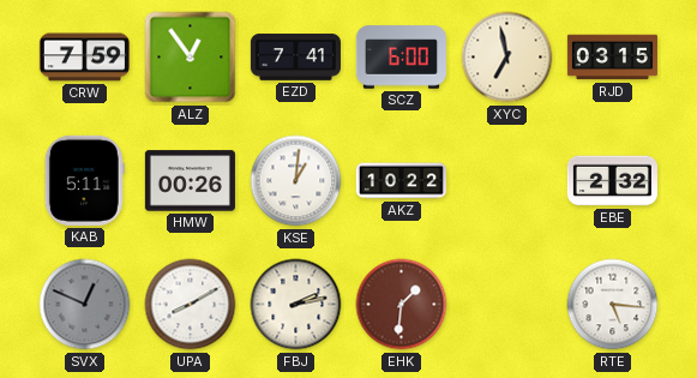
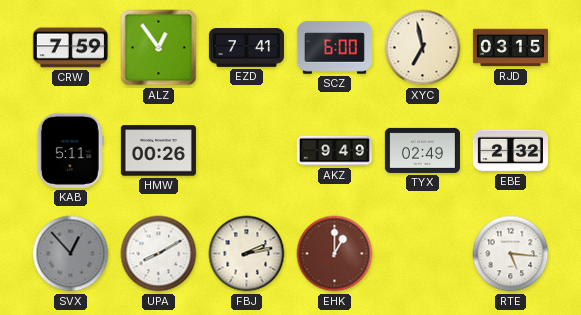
KSE: 1:01 -> none
AKZ: 10:22 -> 9:49
TYX: none -> 02:49
SVX: 12:49 -> 12:53
EHK: 1:31 -> 1:00
